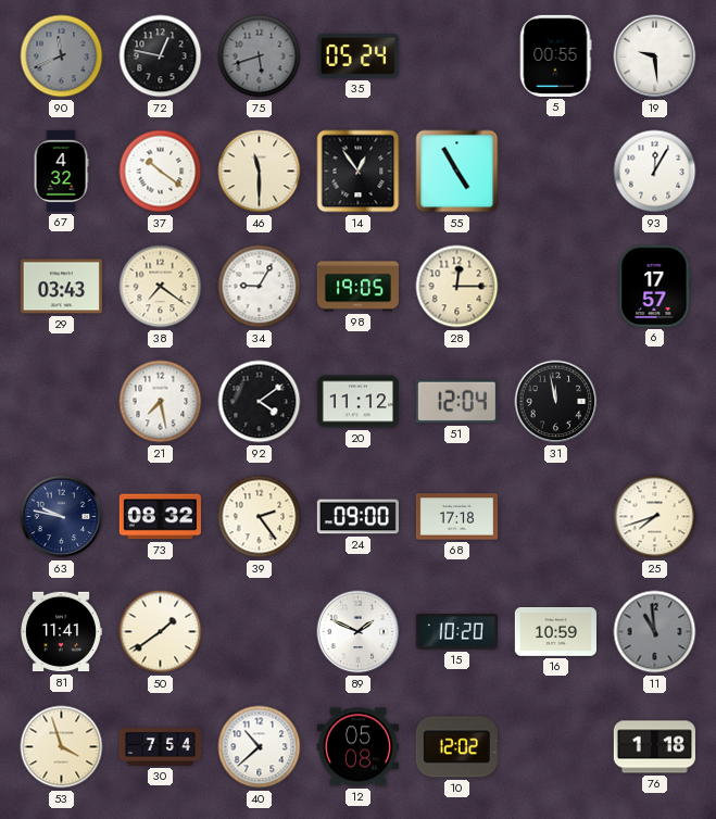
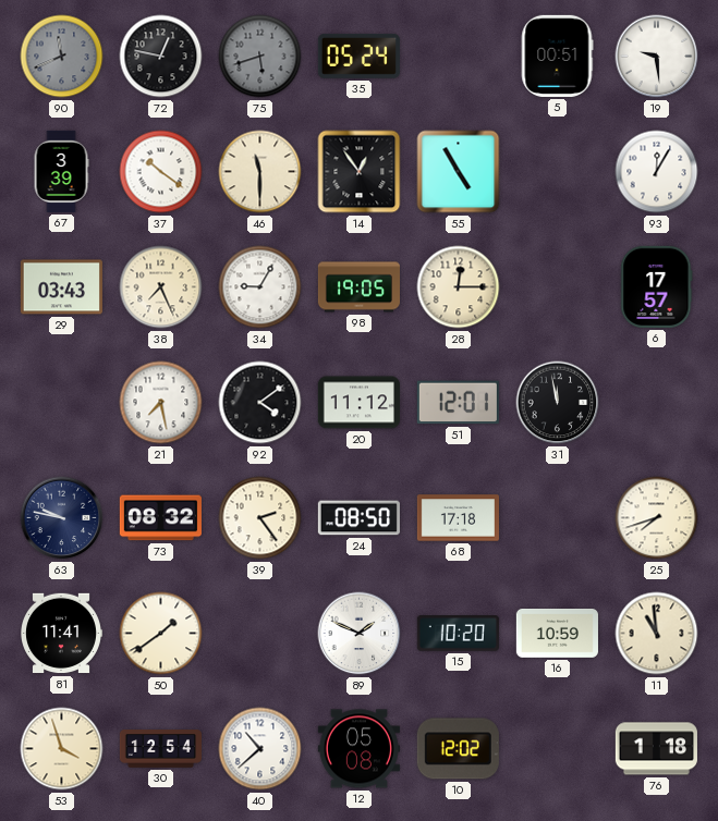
5: 00:55 -> 00:51
67: 4:32 -> 3:39
38: 7:21 -> 7:26
51: 12:04 -> 12:01
24: 09:00 -> 08:50
11 dial: grey -> cream
30: 7:54 -> 12:54
